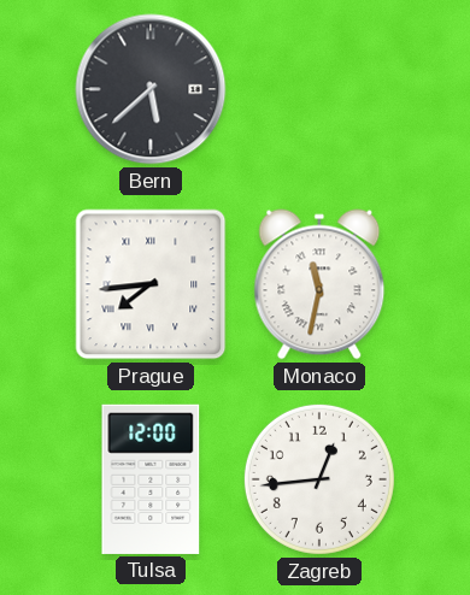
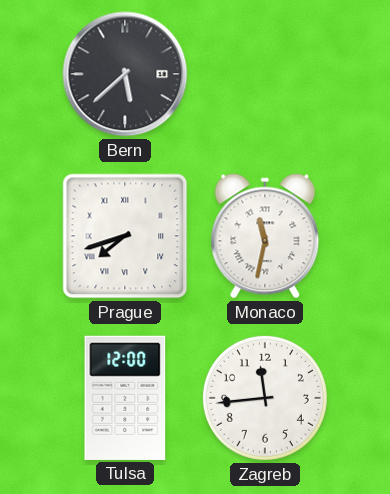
Prague: 7:44 -> 7:42
Zagreb: 12:44 -> 11:44
